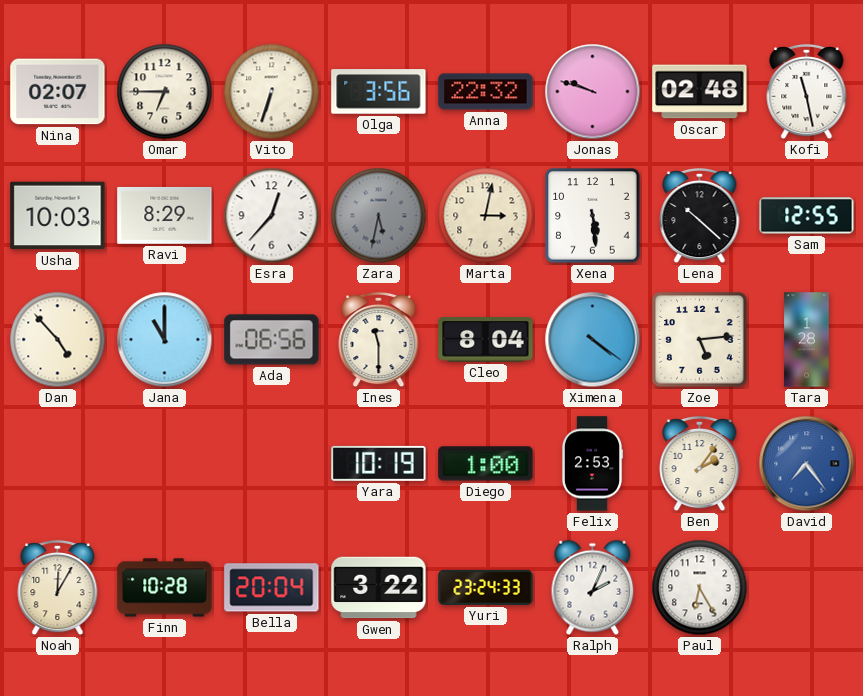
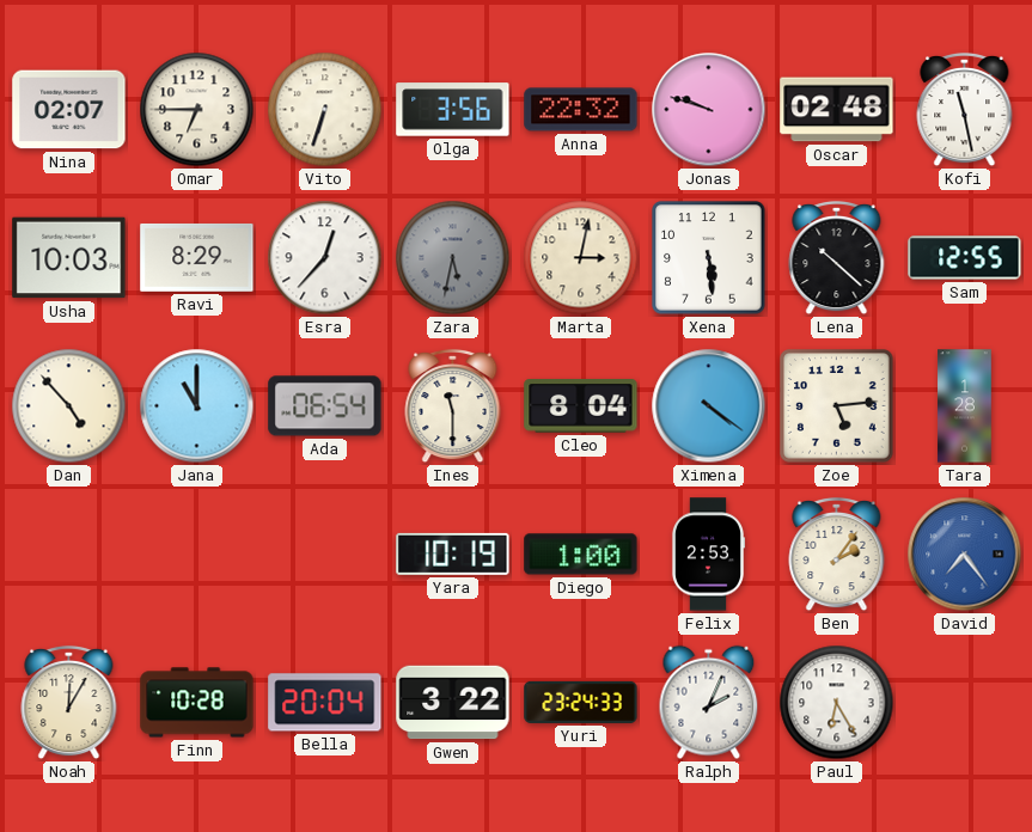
Ada: 06:56 -> 06:54
